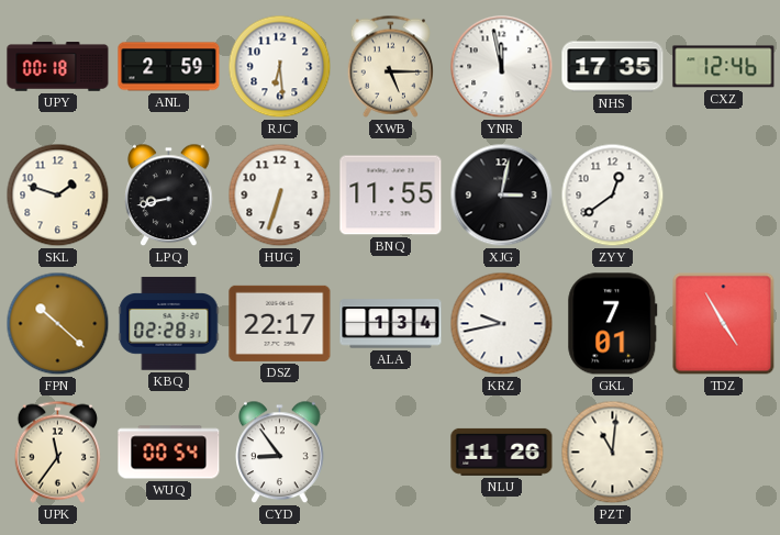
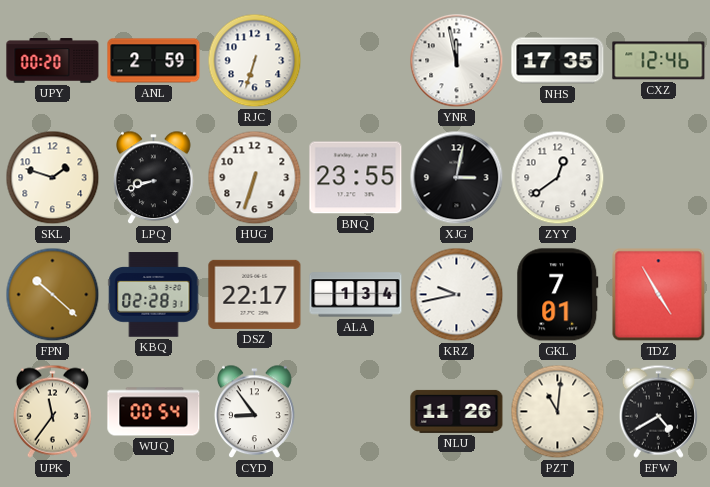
UPY: 00:18 -> 00:20
RJC: 6:29 -> 6:33
XWB: 5:15 -> none
LPQ: 8:43 -> 8:42
BNQ: 11:55 -> 23:55
EFW: none -> 4:40
